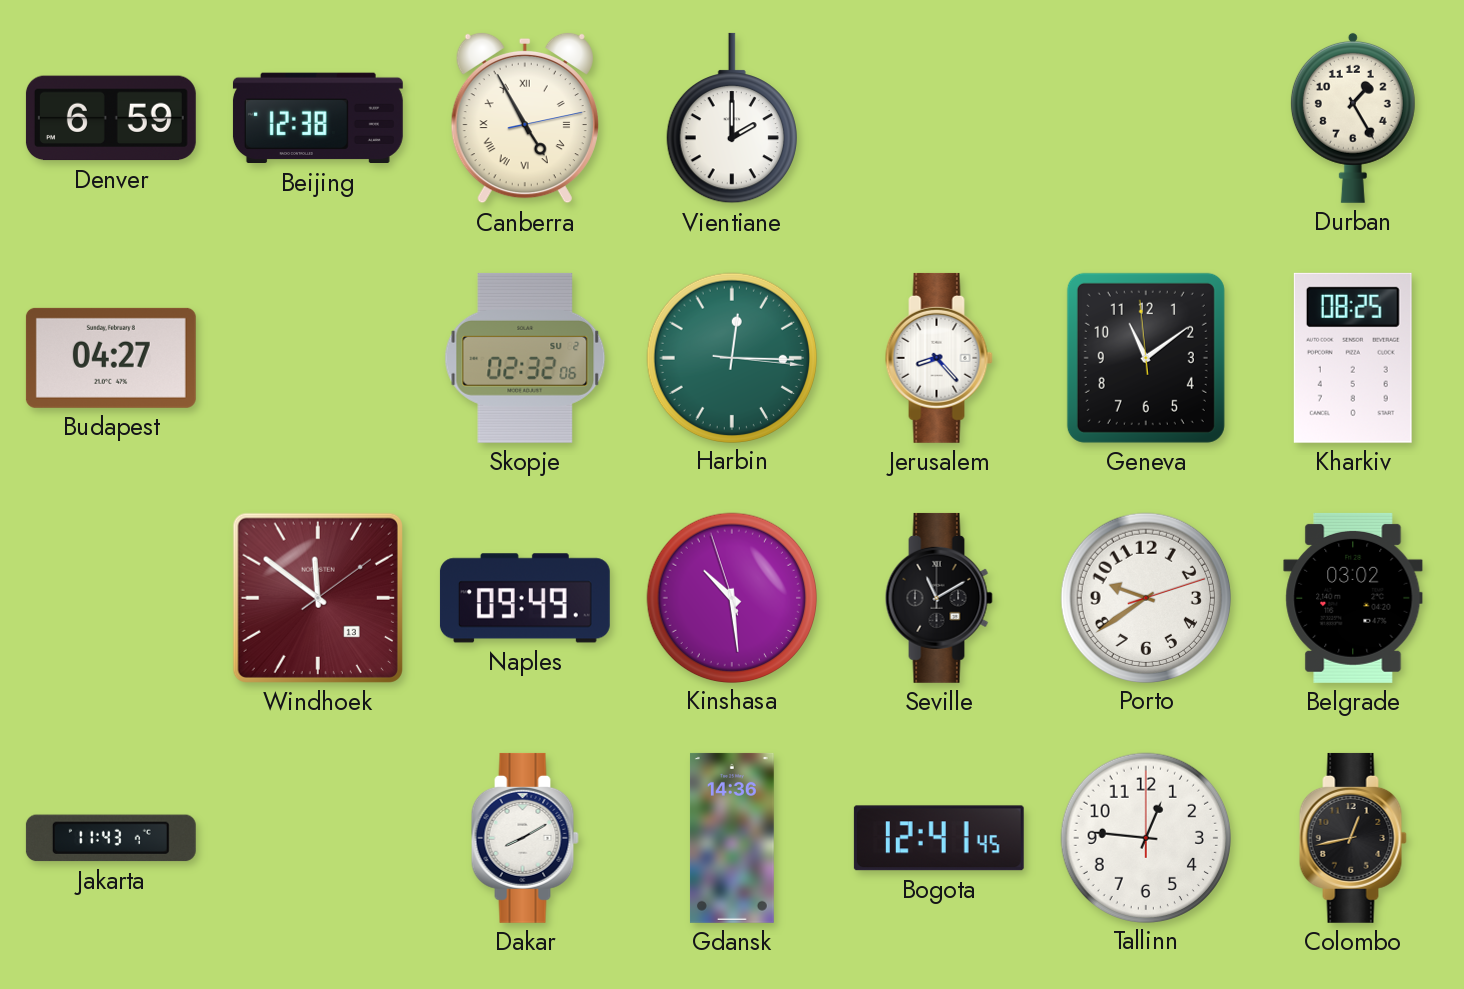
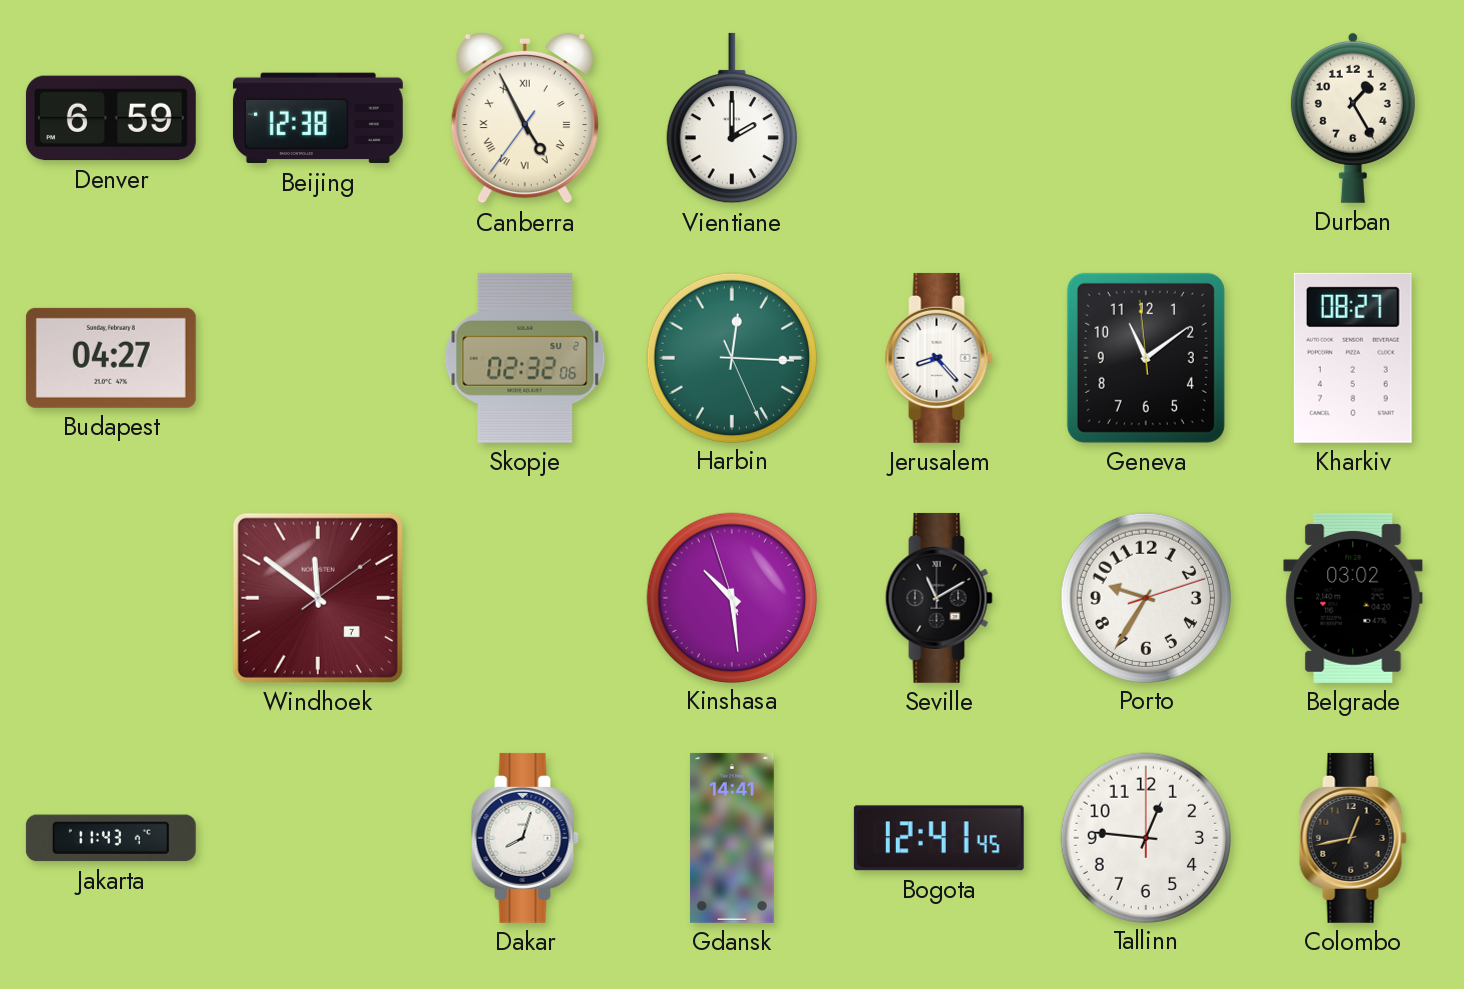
Canberra: 4:55:13 -> 4:55:36
Harbin: 12:15:16 -> 12:15:26
Kharkiv: 08:25 -> 08:27
Windhoek date: 13 -> 7
Naples: 09:49 -> none
Porto: 9:39 -> 9:35
Dakar: 8:10 -> 8:03
Gdansk: 14:36 -> 14:41
